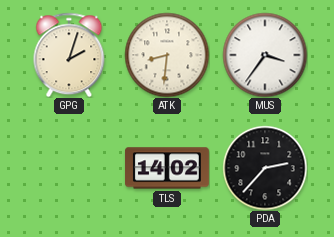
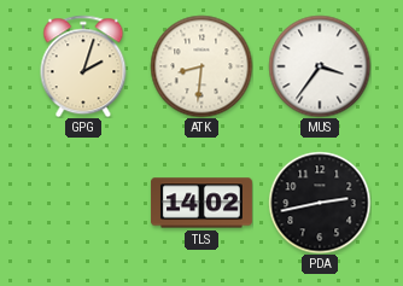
PDA: 2:37 -> 2:43
